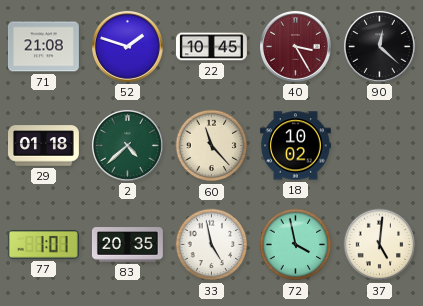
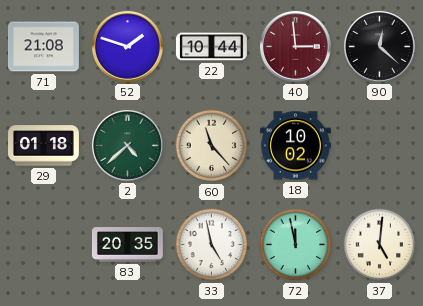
22: 10:45 -> 10:44
40: 3:25 -> 2:59
77: 1:01 -> none
72: 3:58 -> 11:58
